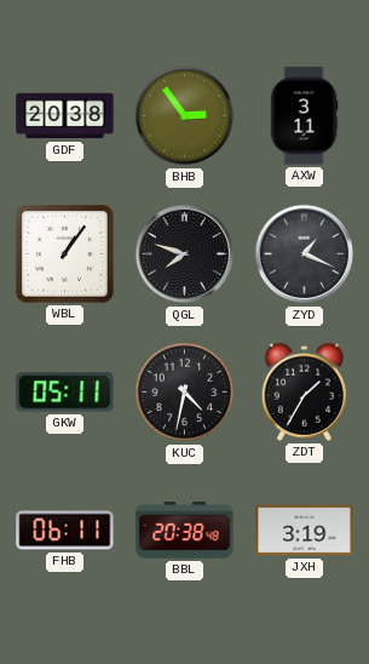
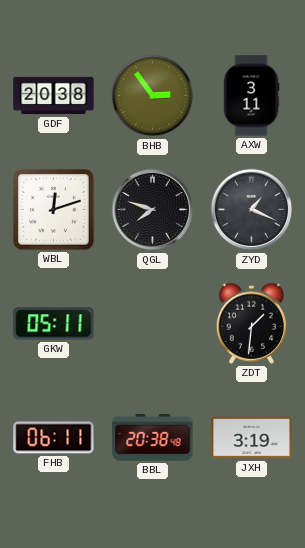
WBL: 1:06 -> 12:12
KUC: 4:32 -> none
ZDT: 1:35 -> 1:31
